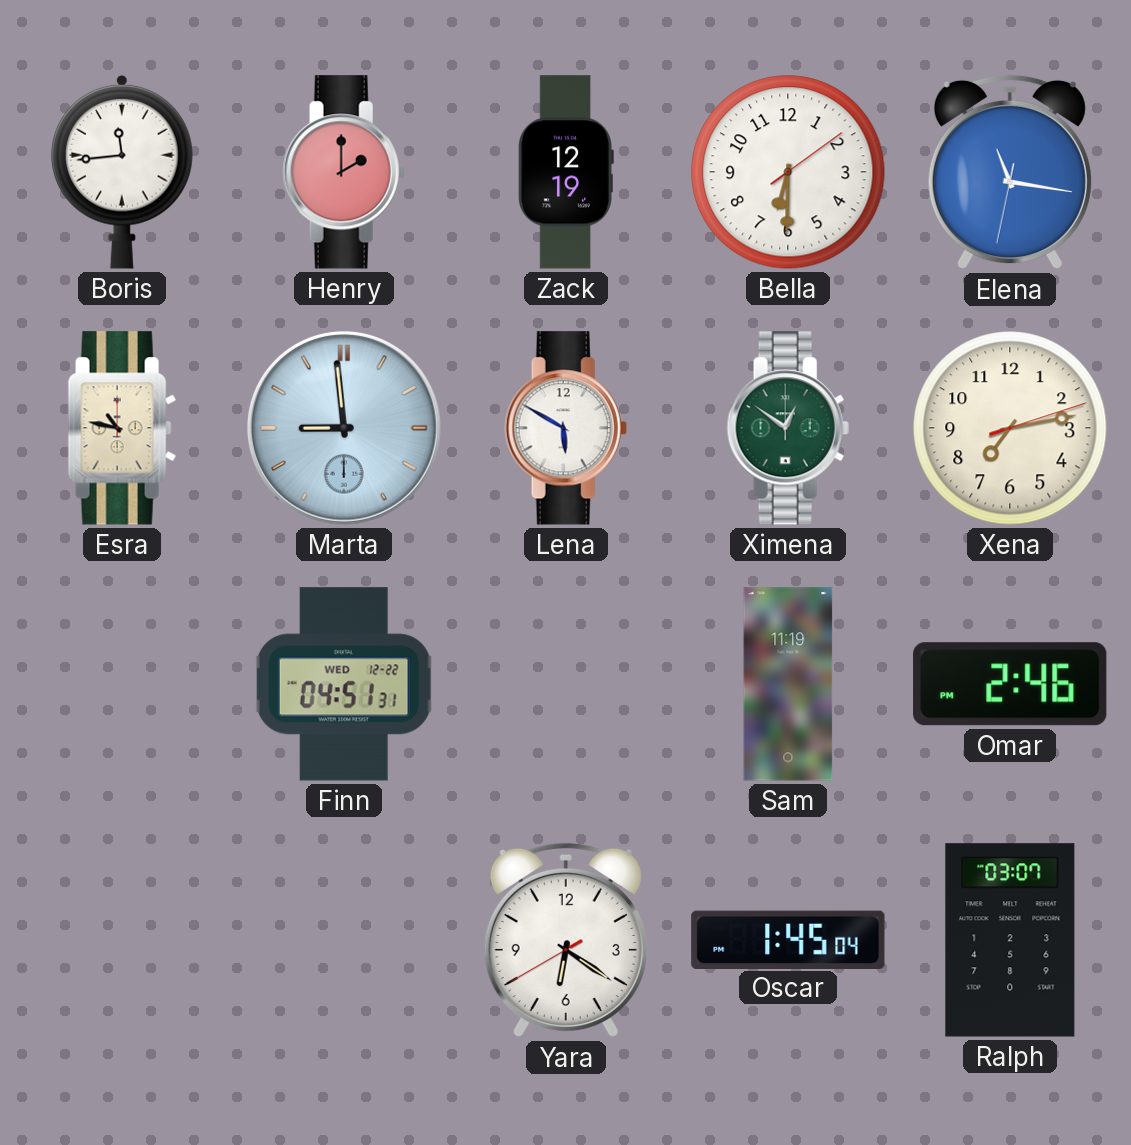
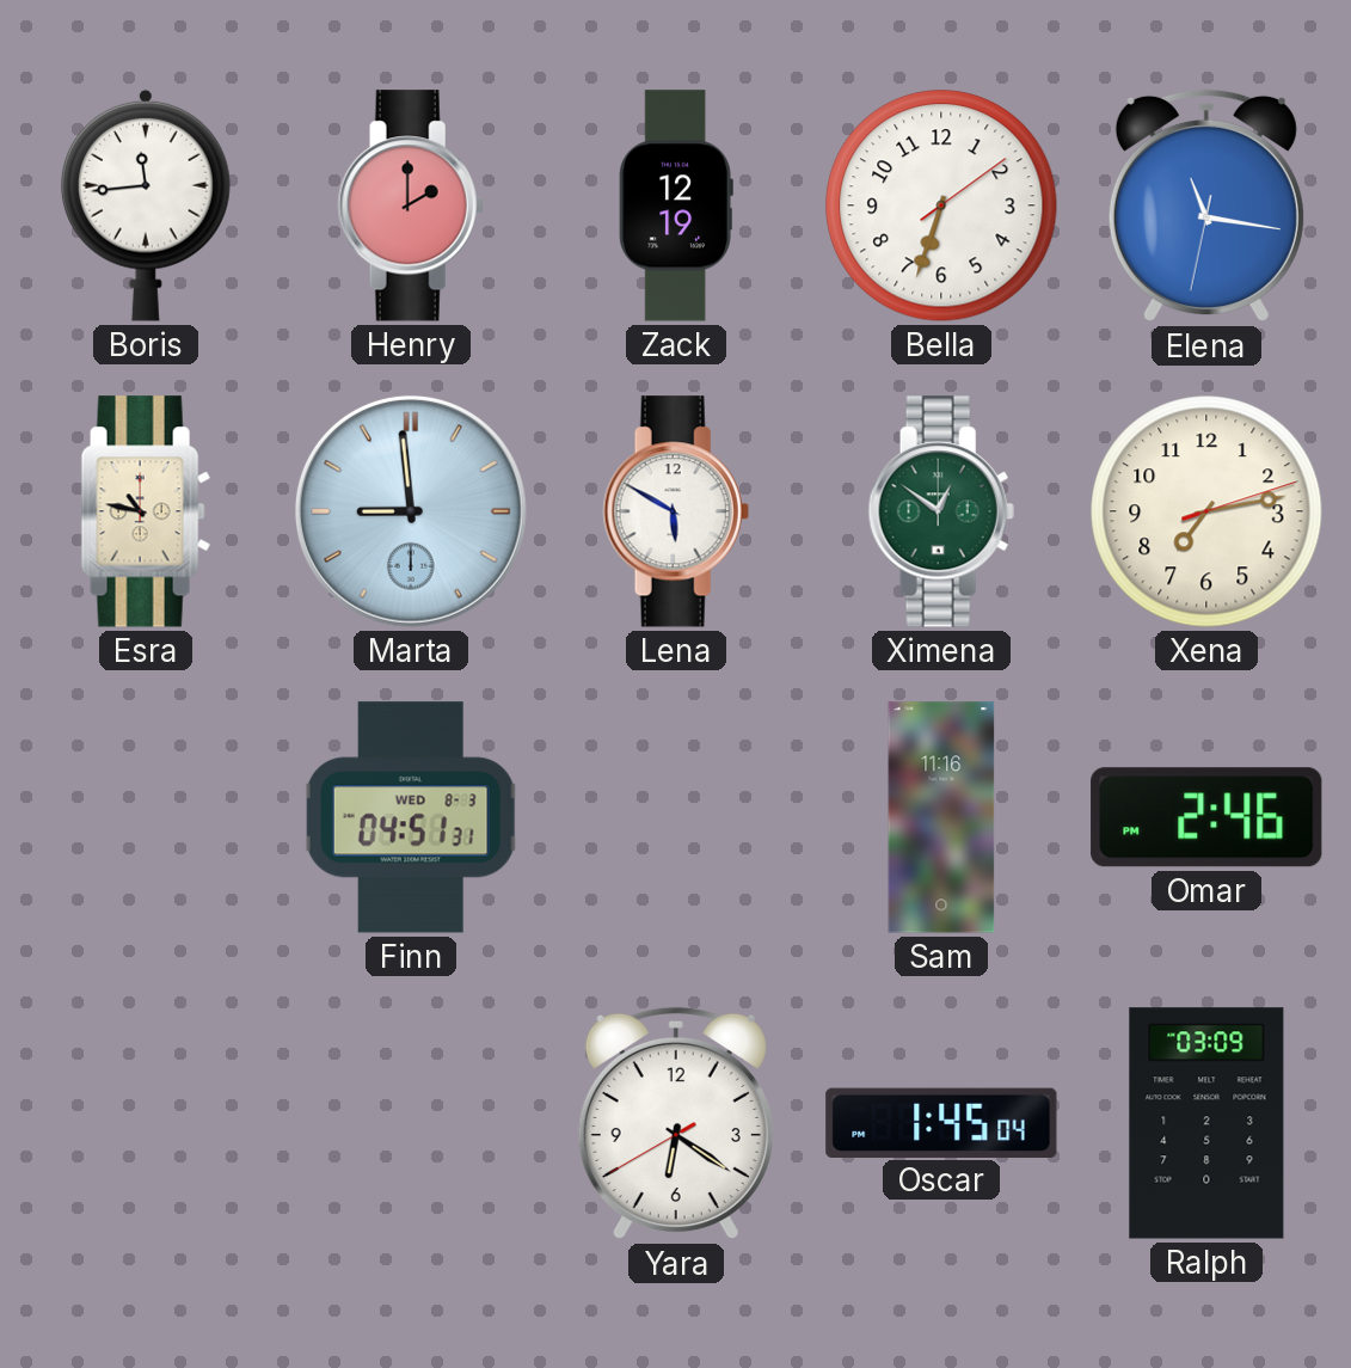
Bella: 6:30 -> 6:33
Finn date: WED 12-22 -> WED 8-3
Sam: 11:19 -> 11:16
Ralph: 03:07 -> 03:09
